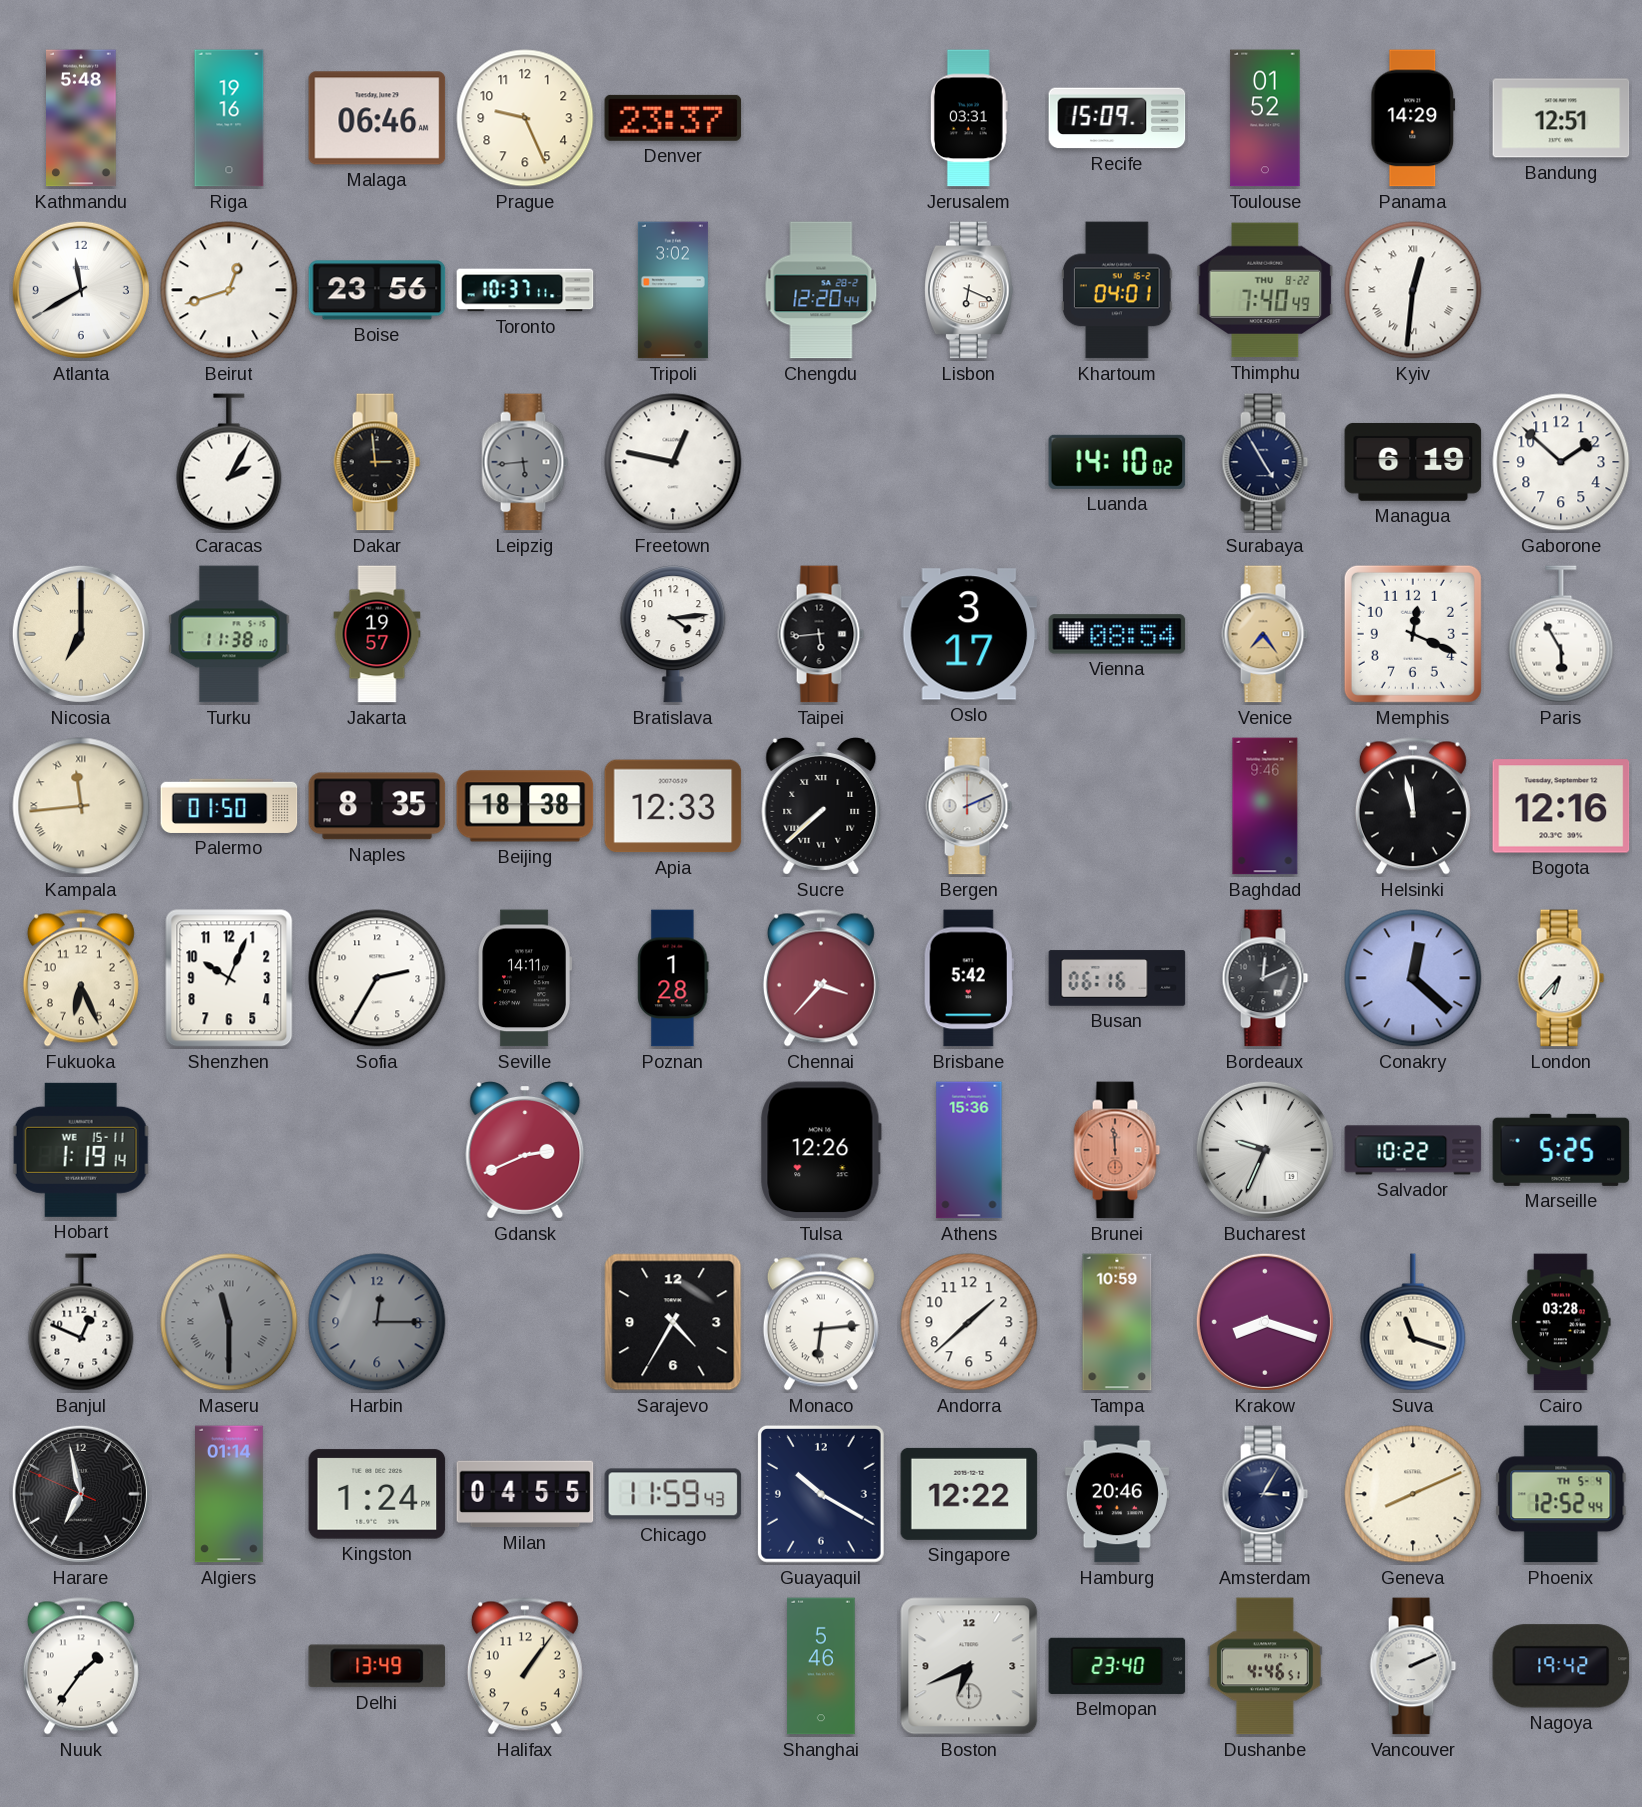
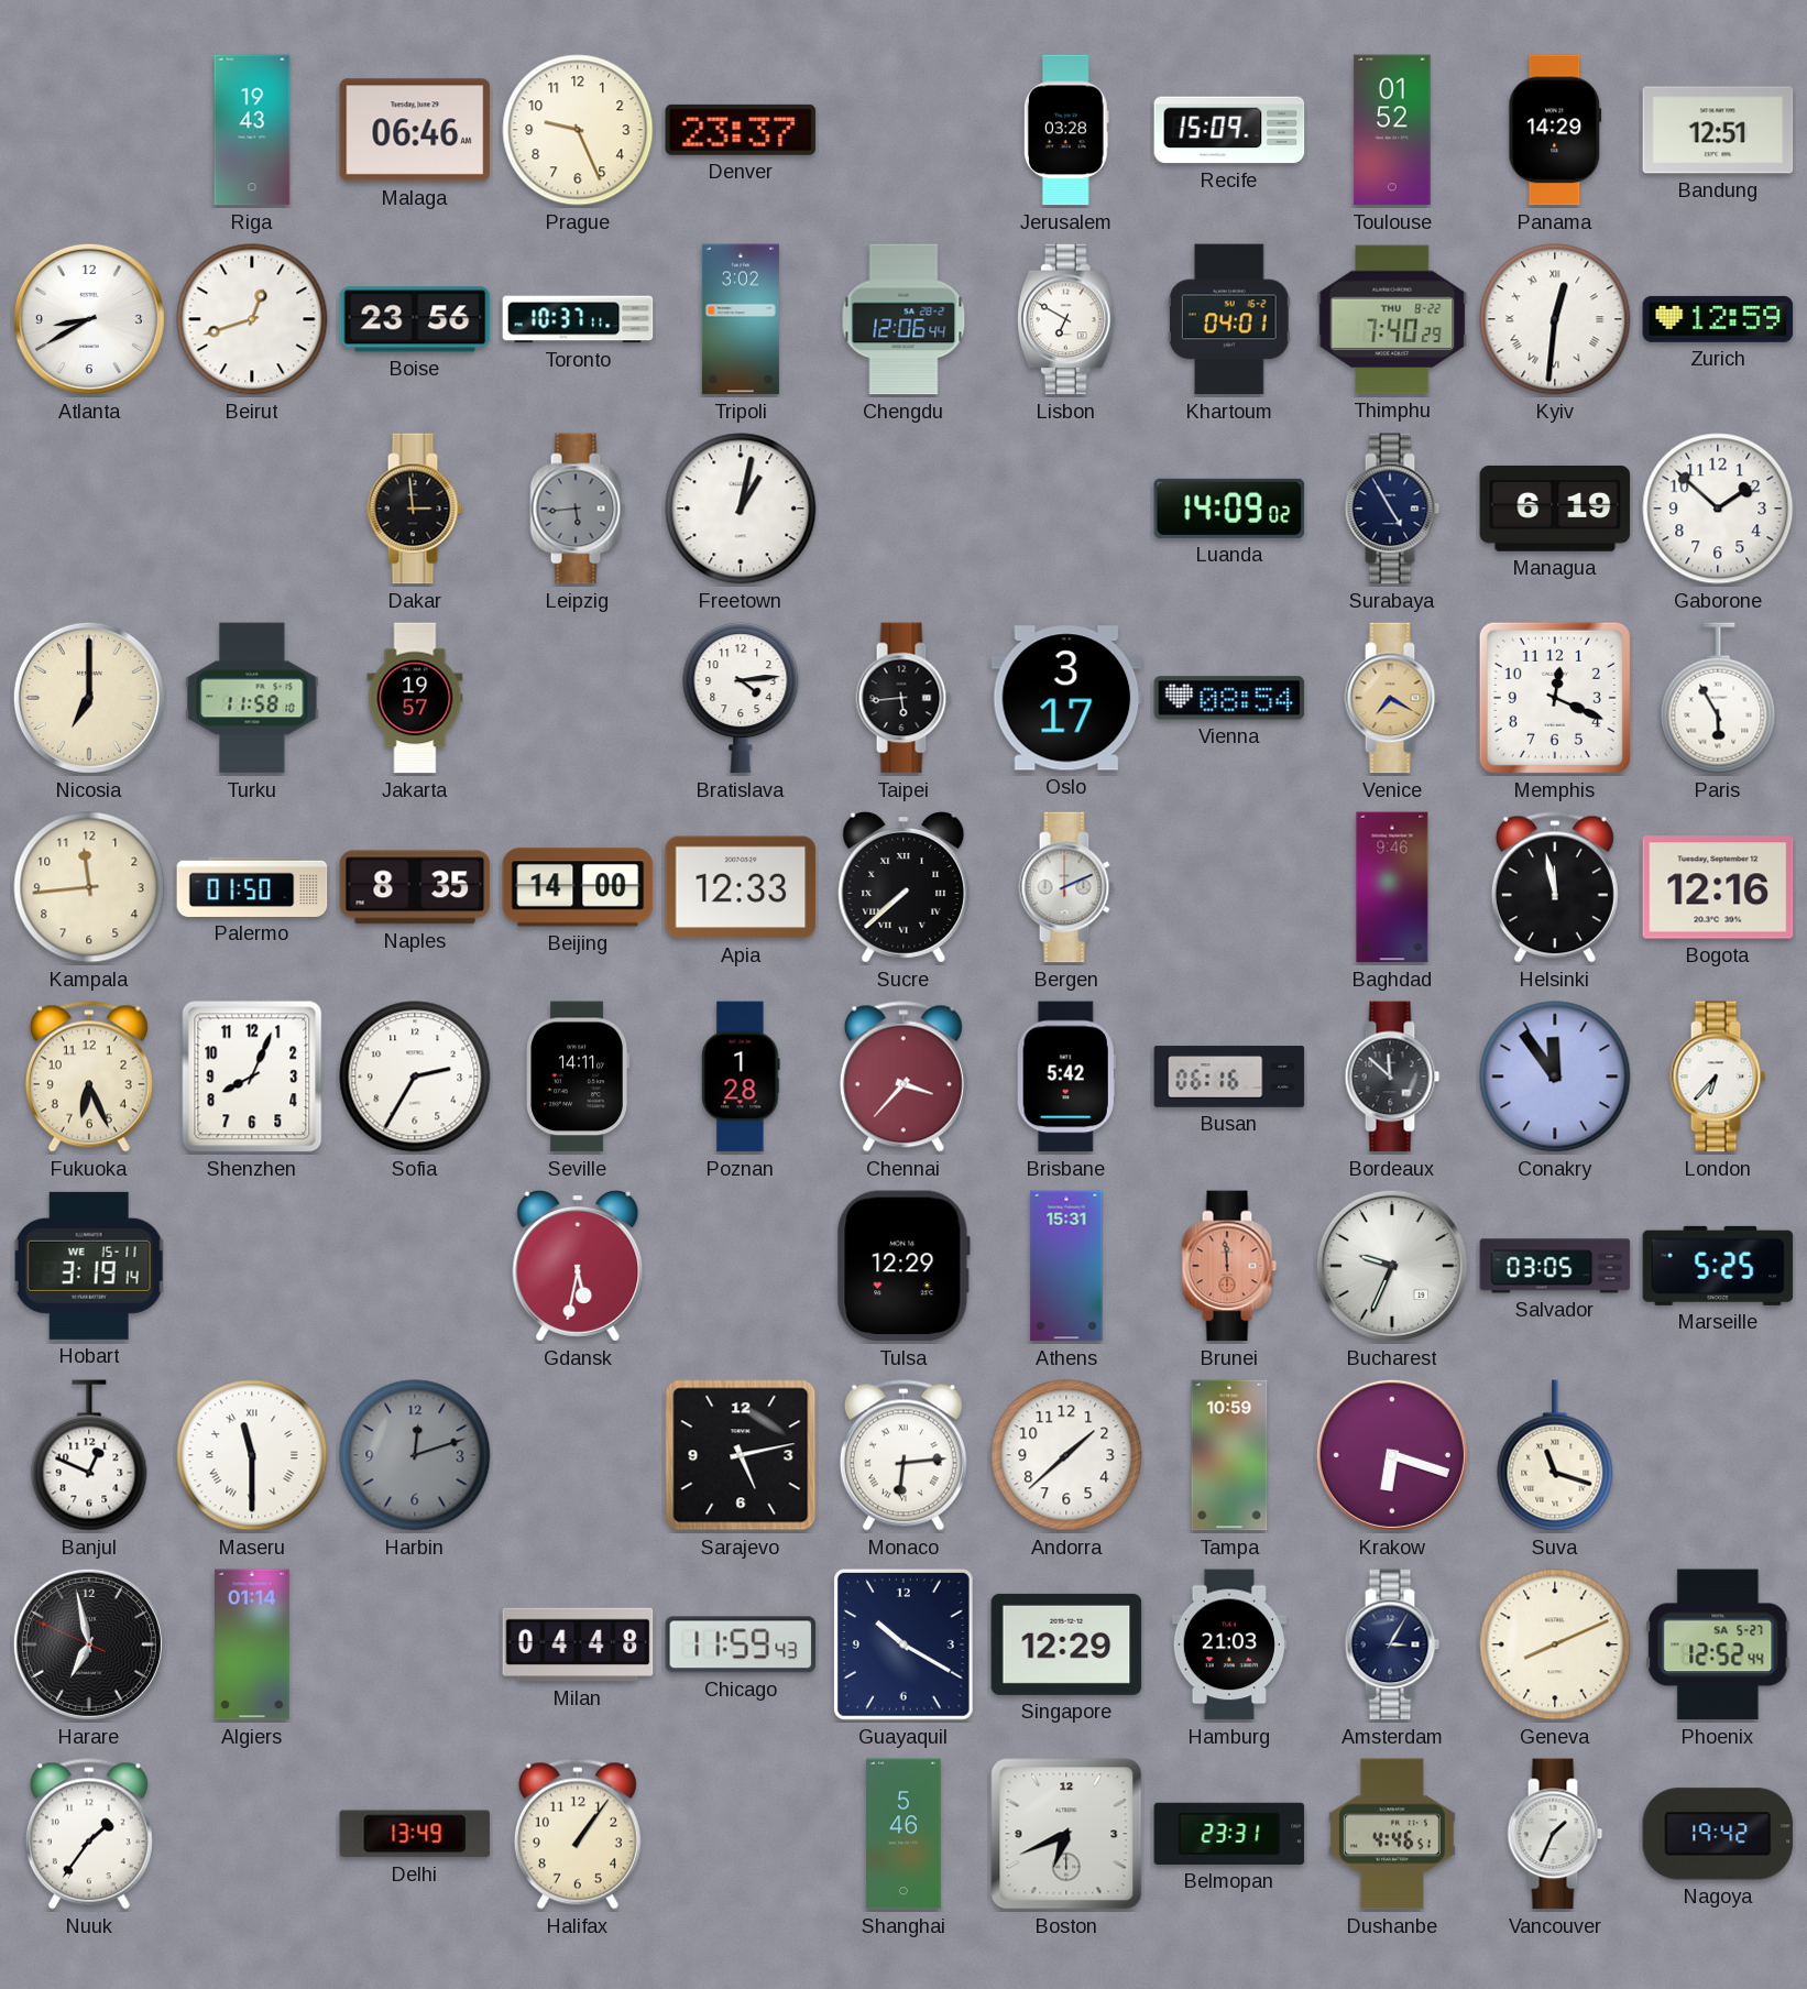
Kathmandu: 5:48 -> none
Riga: 19:16 -> 19:43
Jerusalem: 03:31 -> 03:28
Atlanta: 11:40 -> 8:40
Chengdu: 12:20 -> 12:06
Lisbon: 6:19 -> 6:50
Thimphu: 7:40:49 -> 7:40:29
Zurich: none -> 12:59
Caracas: 2:05 -> none
Freetown: 12:47 -> 1:02
Luanda: 14:10 -> 14:09
Turku: 11:38 -> 11:58
Venice: 7:24 -> 7:20
Kampala numerals: Roman -> Arabic
Beijing: 18:38 -> 14:00
Shenzhen: 10:04 -> 8:04
Bordeaux: 12:11 -> 11:52
Conakry: 12:22 -> 11:54
Hobart: 1:19 -> 3:19
Gdansk: 2:41 -> 5:32
Tulsa: 12:26 -> 12:29
Athens: 15:36 -> 15:31
Salvador: 10:22 -> 03:05
Maseru dial: grey -> white
Harbin: 12:15 -> 12:12
Sarajevo: 4:35 -> 5:13
Krakow: 8:18 -> 6:18
Cairo: 03:28 -> none
Kingston: 1:24 -> none
Milan: 04:55 -> 04:48
Singapore: 12:22 -> 12:29
Hamburg: 20:46 -> 21:03
Phoenix date: TH 5-4 -> SA 5-27
Belmopan: 23:40 -> 23:31
Vancouver: 2:11 -> 1:34
